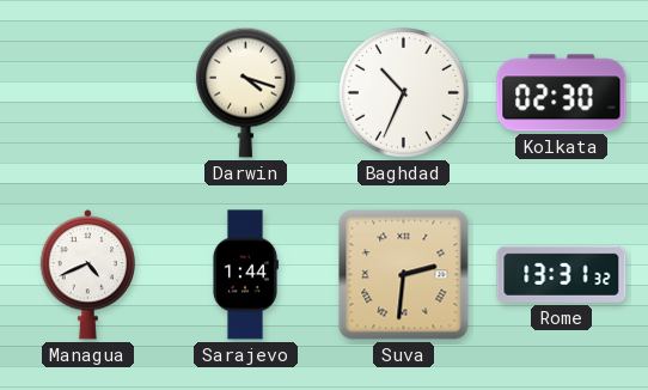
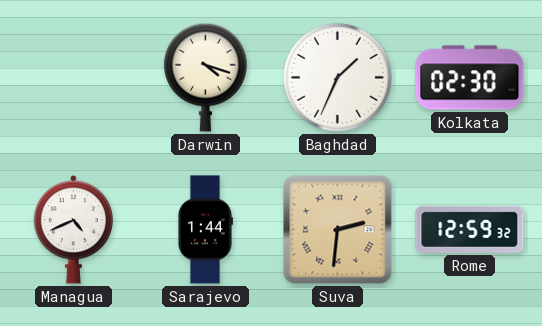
Baghdad: 10:34 -> 1:34
Rome: 13:31 -> 12:59
